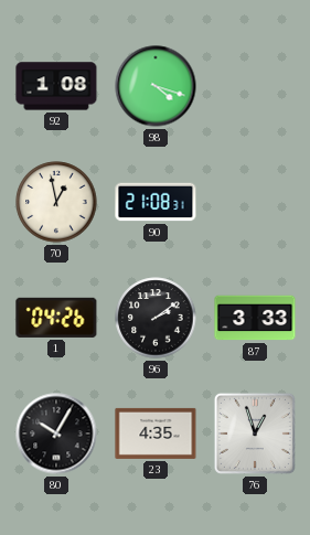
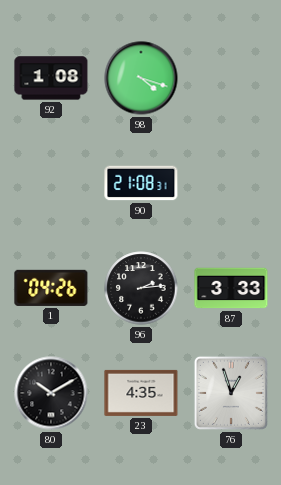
70: 12:58 -> none
96: 2:09 -> 2:14
80: 10:05 -> 10:10
